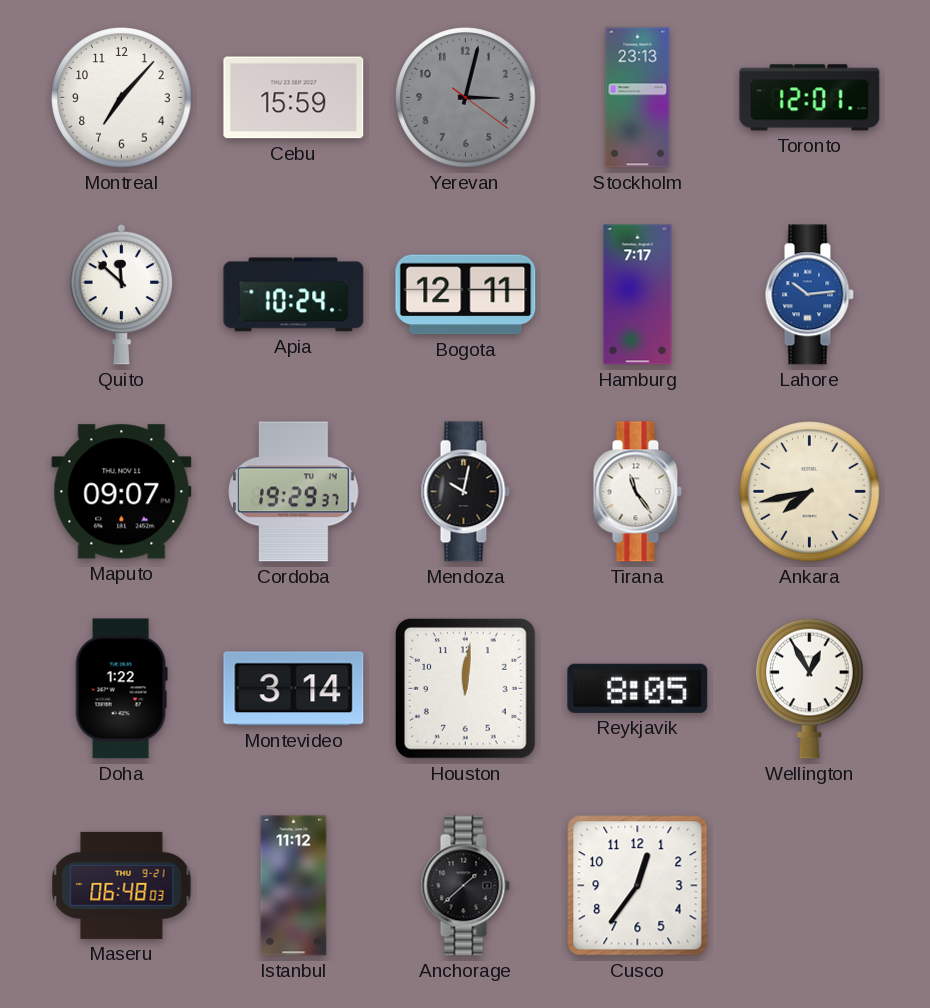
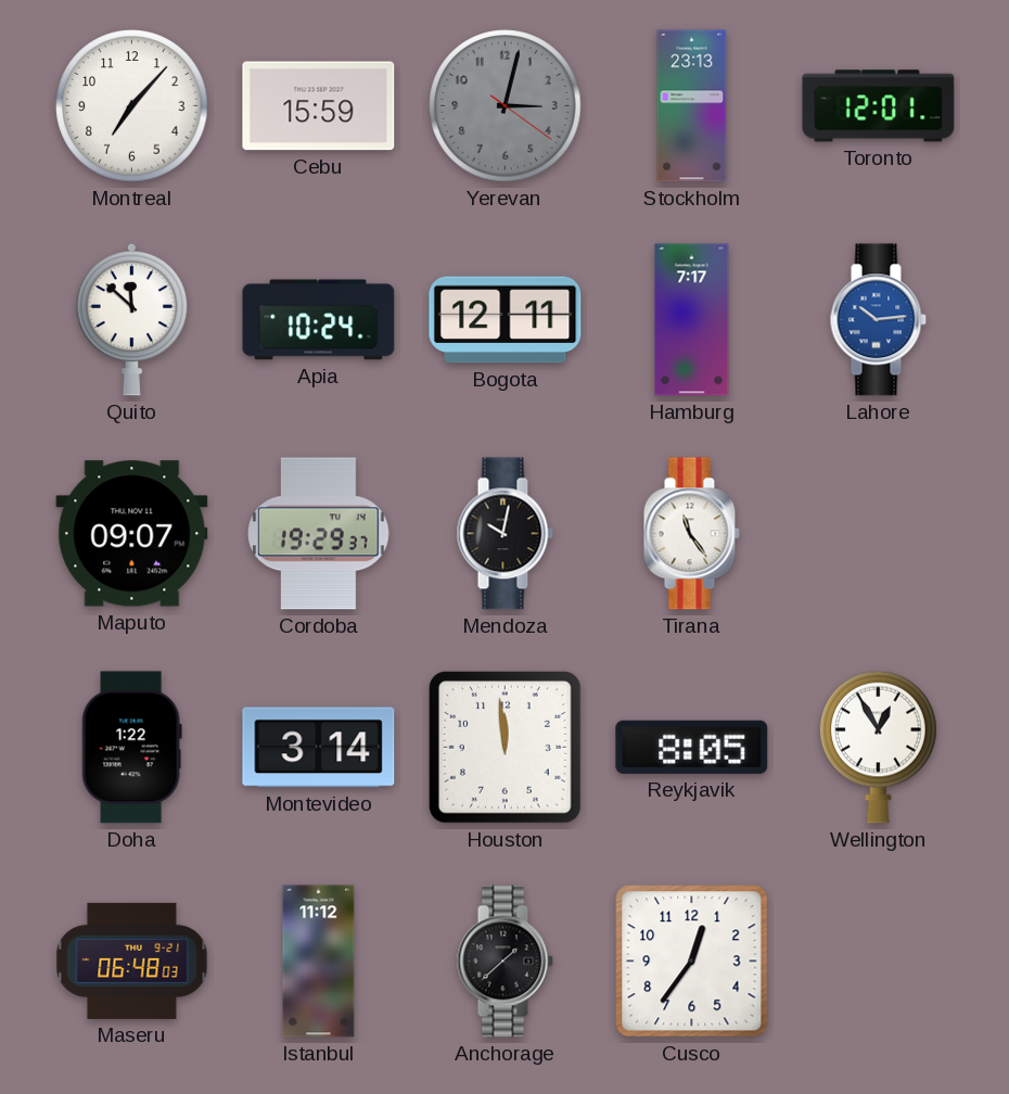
Ankara: 7:43 -> none
Houston: 12:01 -> 11:59
